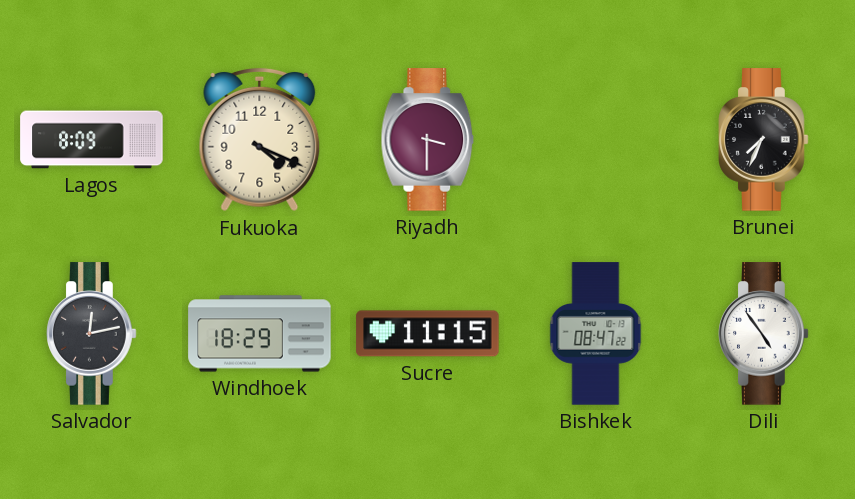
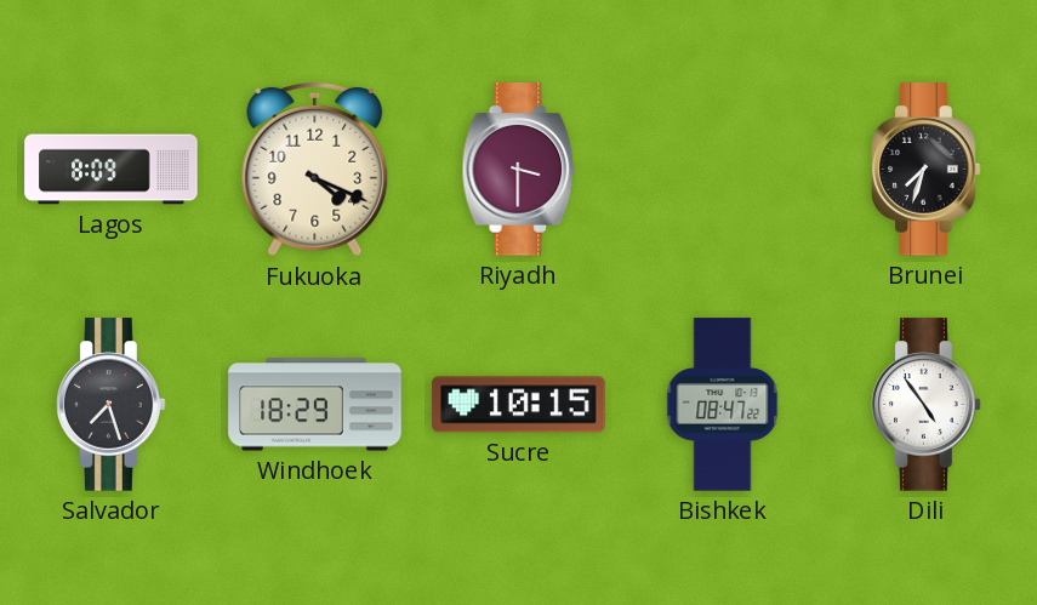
Brunei: 7:34 -> 7:33
Salvador: 12:13 -> 7:27
Sucre: 11:15 -> 10:15
